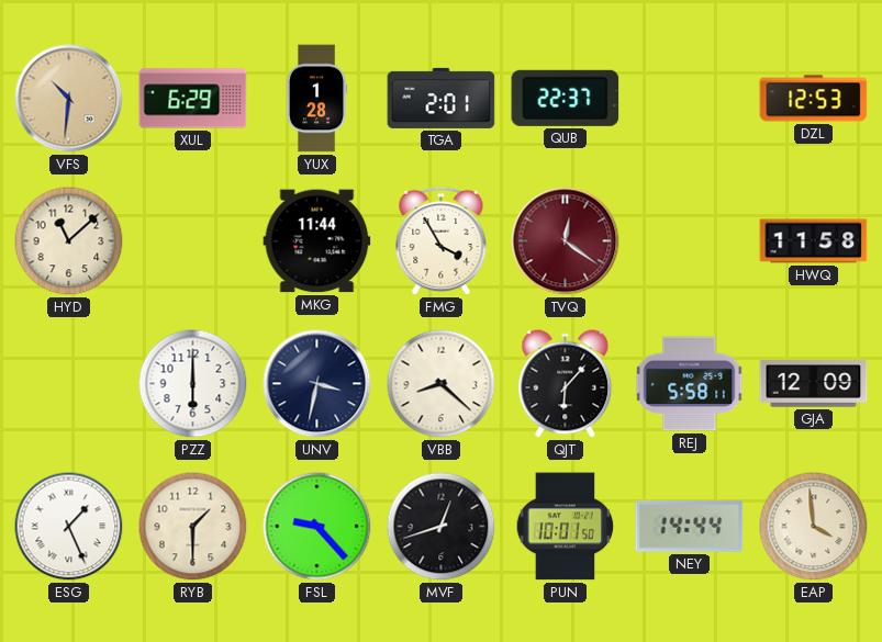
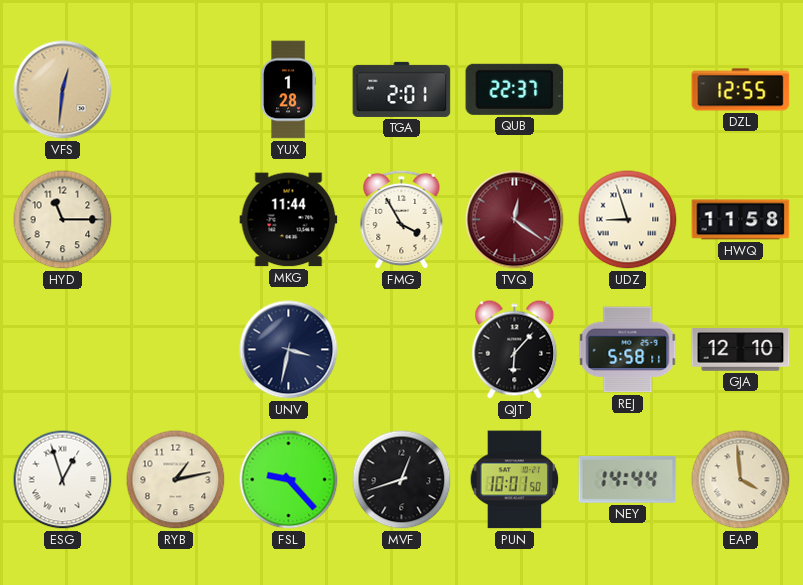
VFS: 10:31 -> 12:31
XUL: 6:29 -> none
DZL: 12:53 -> 12:55
HYD: 11:08 -> 11:15
UDZ: none -> 8:57
PZZ: 6:00 -> none
VBB: 8:22 -> none
GJA: 12:09 -> 12:10
ESG: 1:26 -> 12:57
RYB: 1:30 -> 1:13
